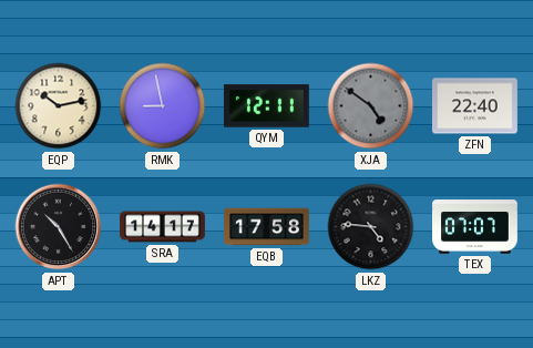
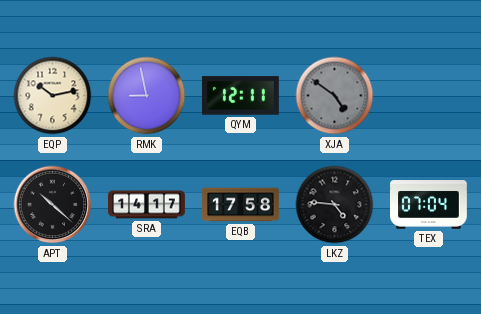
ZFN: 22:40 -> none
APT: 10:25 -> 10:22
TEX: 07:07 -> 07:04
